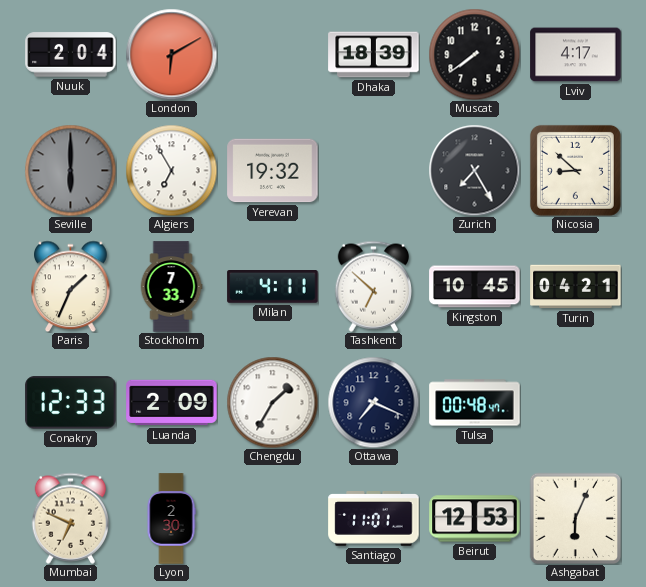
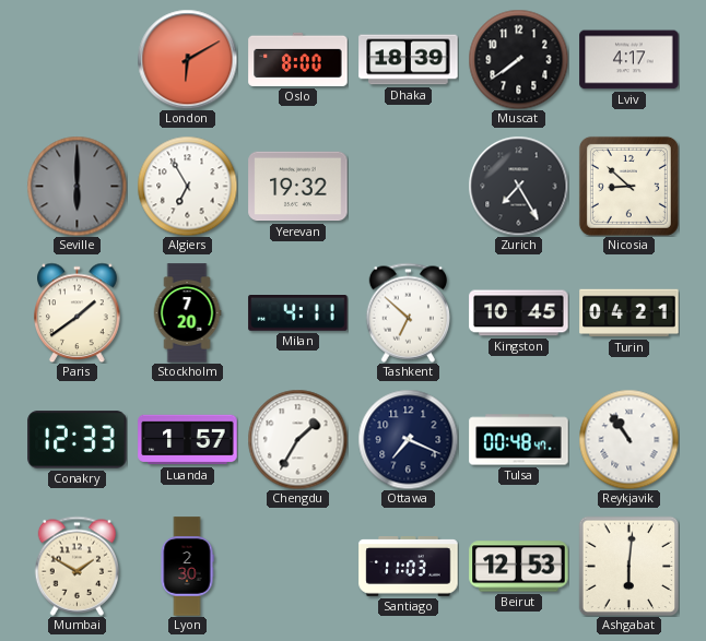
Nuuk: 2:04 -> none
Oslo: none -> 8:00
Paris: 1:34 -> 1:39
Stockholm: 7:33 -> 7:20
Luanda: 2:09 -> 1:57
Reykjavik: none -> 10:54
Mumbai: 6:49 -> 1:50
Santiago: 11:01 -> 11:03
Ashgabat: 6:04 -> 6:01
